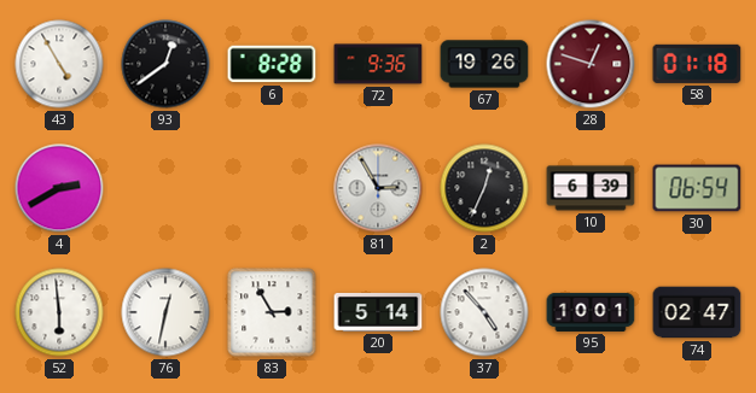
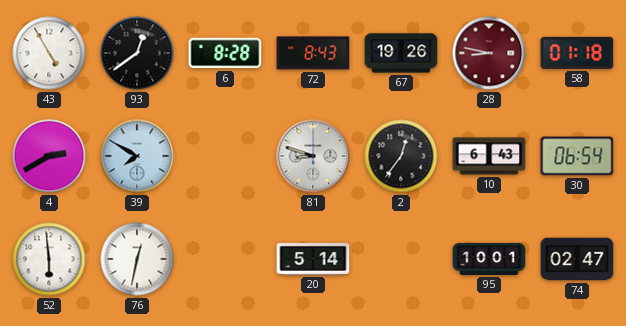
72: 9:36 -> 8:43
28: 12:48 -> 8:47
39: none -> 7:50
81: 2:55 -> 8:48
2: 12:34 -> 12:36
10: 6:39 -> 6:43
83: 2:55 -> none
37: 4:53 -> none
